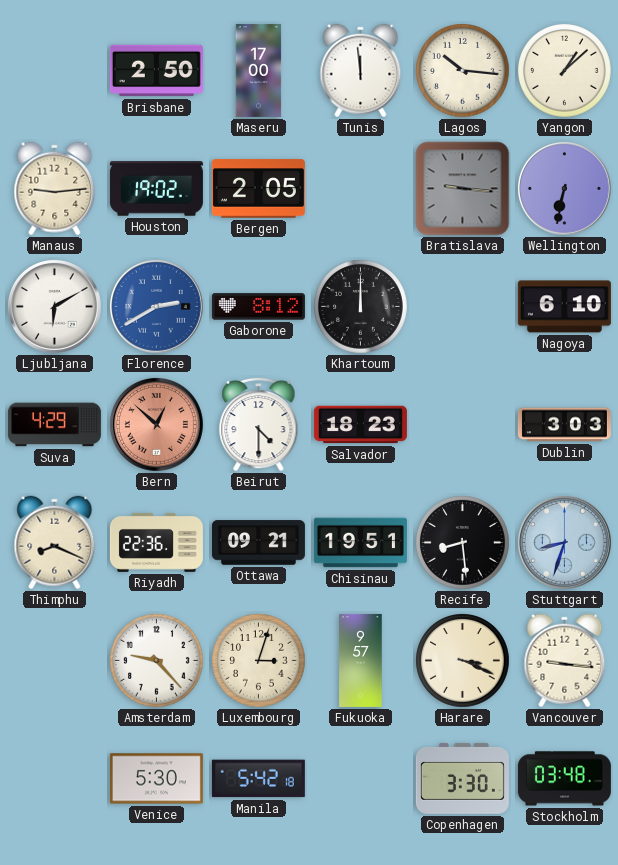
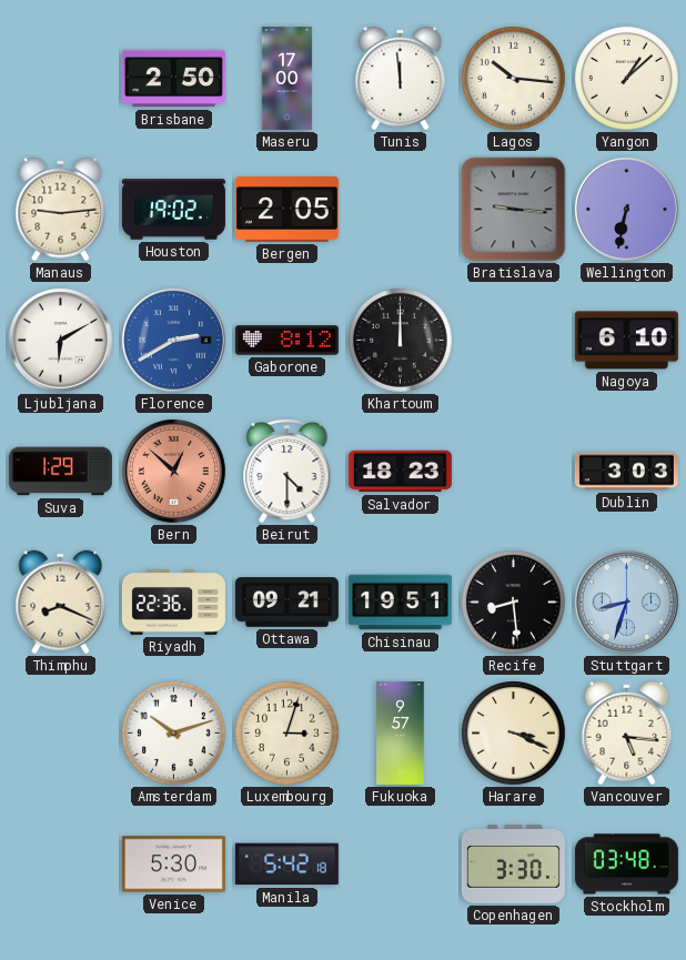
Suva: 4:29 -> 1:29
Amsterdam: 9:23 -> 10:12
Vancouver: 9:16 -> 5:16
